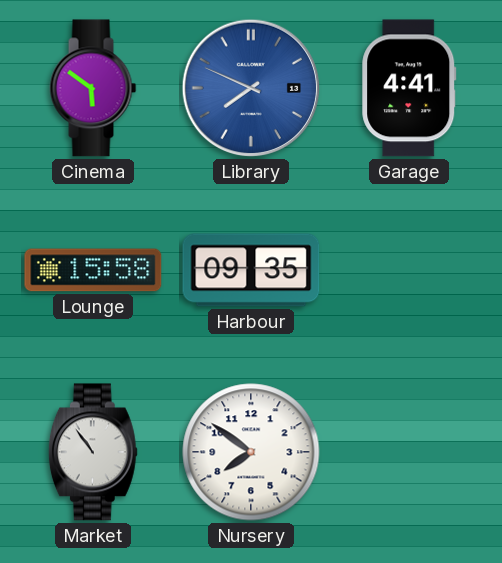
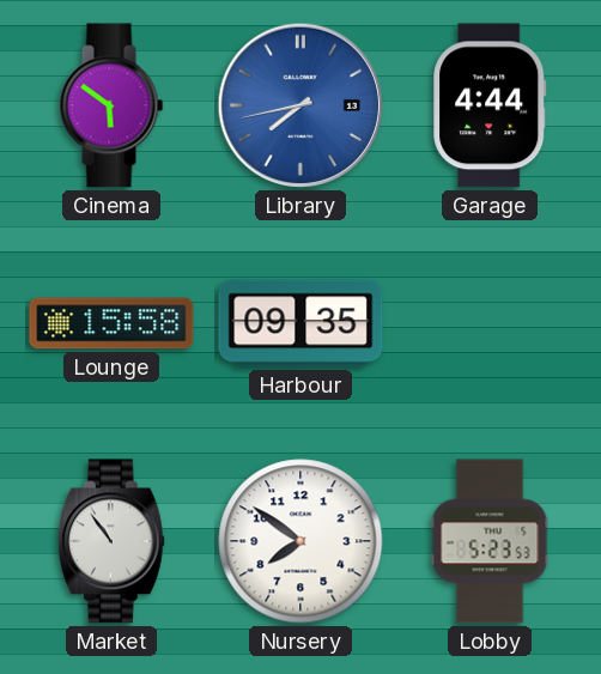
Library: 7:49 -> 7:43
Garage: 4:41 -> 4:44
Lobby: none -> 5:23
